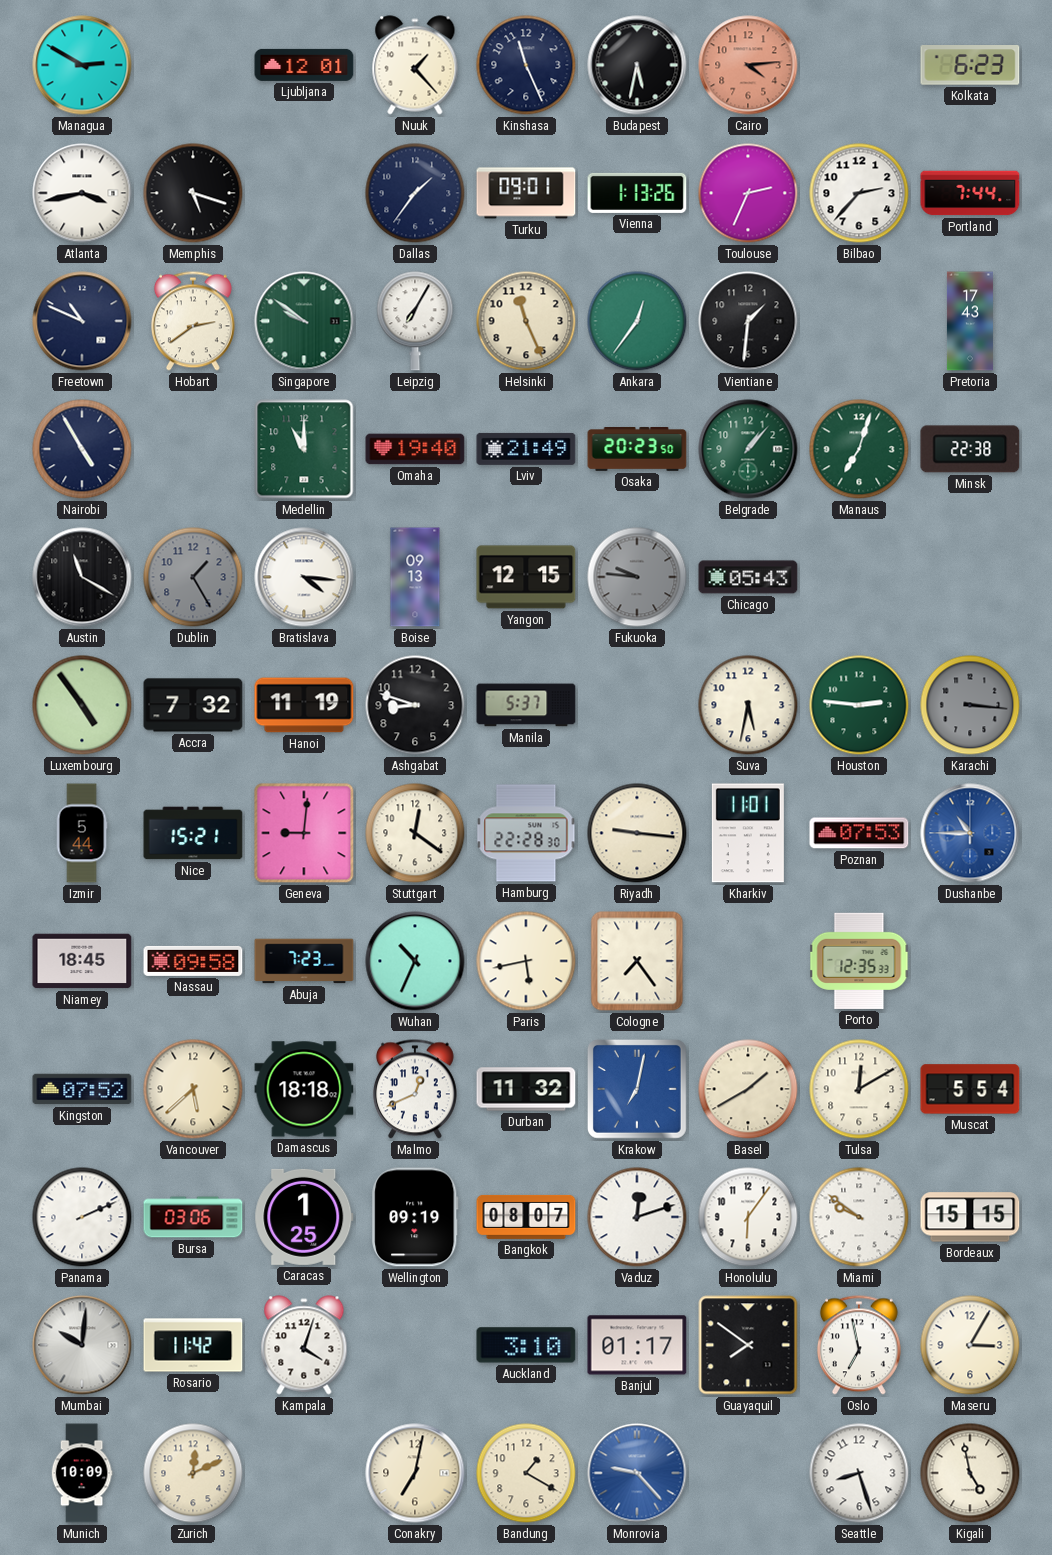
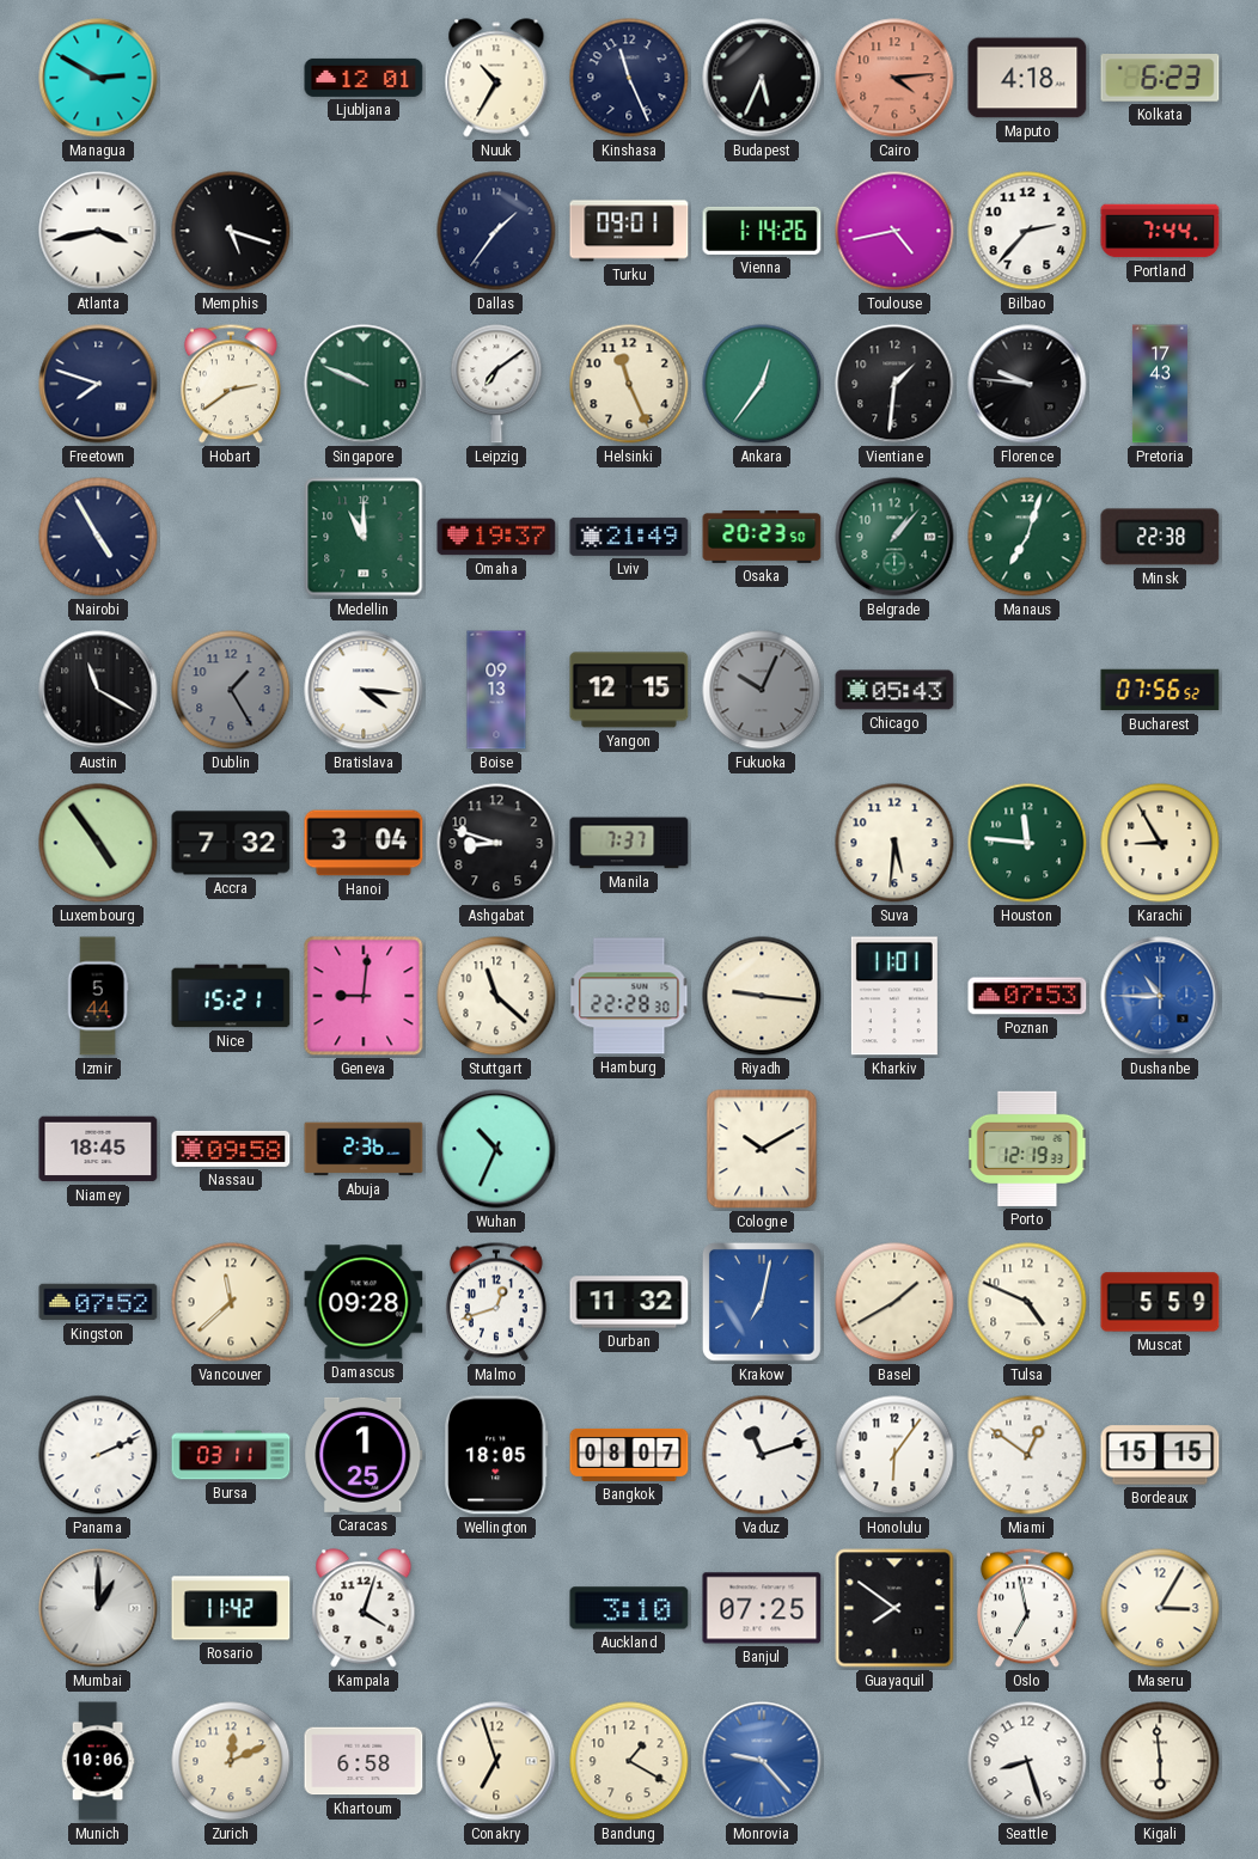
Nuuk: 1:23 -> 10:35
Budapest: 5:32 -> 5:34
Maputo: none -> 4:18
Vienna: 1:13 -> 1:14
Toulouse: 2:34 -> 4:43
Freetown: 10:49 -> 7:48
Singapore: 9:51 -> 9:49
Leipzig: 7:05 -> 7:09
Florence: none -> 9:46
Omaha: 19:40 -> 19:37
Fukuoka: 9:46 -> 10:04
Bucharest: none -> 07:56
Hanoi: 11:19 -> 3:04
Manila: 5:37 -> 7:37
Suva: 5:32 -> 5:31
Houston: 2:46 -> 11:46
Karachi: 3:16 -> 8:55
Karachi dial: grey -> cream
Stuttgart: 12:21 -> 11:22
Abuja: 7:23 -> 2:36
Paris: 5:43 -> none
Cologne: 7:24 -> 10:10
Porto: 12:35 -> 12:19
Vancouver: 5:38 -> 11:38
Damascus: 18:18 -> 09:28
Malmo: 12:41 -> 12:42
Tulsa: 12:10 -> 4:49
Muscat: 5:54 -> 5:59
Bursa: 03:06 -> 03:11
Wellington: 09:19 -> 18:05
Vaduz: 12:12 -> 11:12
Miami: 9:51 -> 12:51
Mumbai: 10:01 -> 1:00
Banjul: 01:17 -> 07:25
Munich: 10:09 -> 10:06
Khartoum: none -> 6:58
Conakry: 7:02 -> 6:57
Kigali: 4:58 -> 5:59
